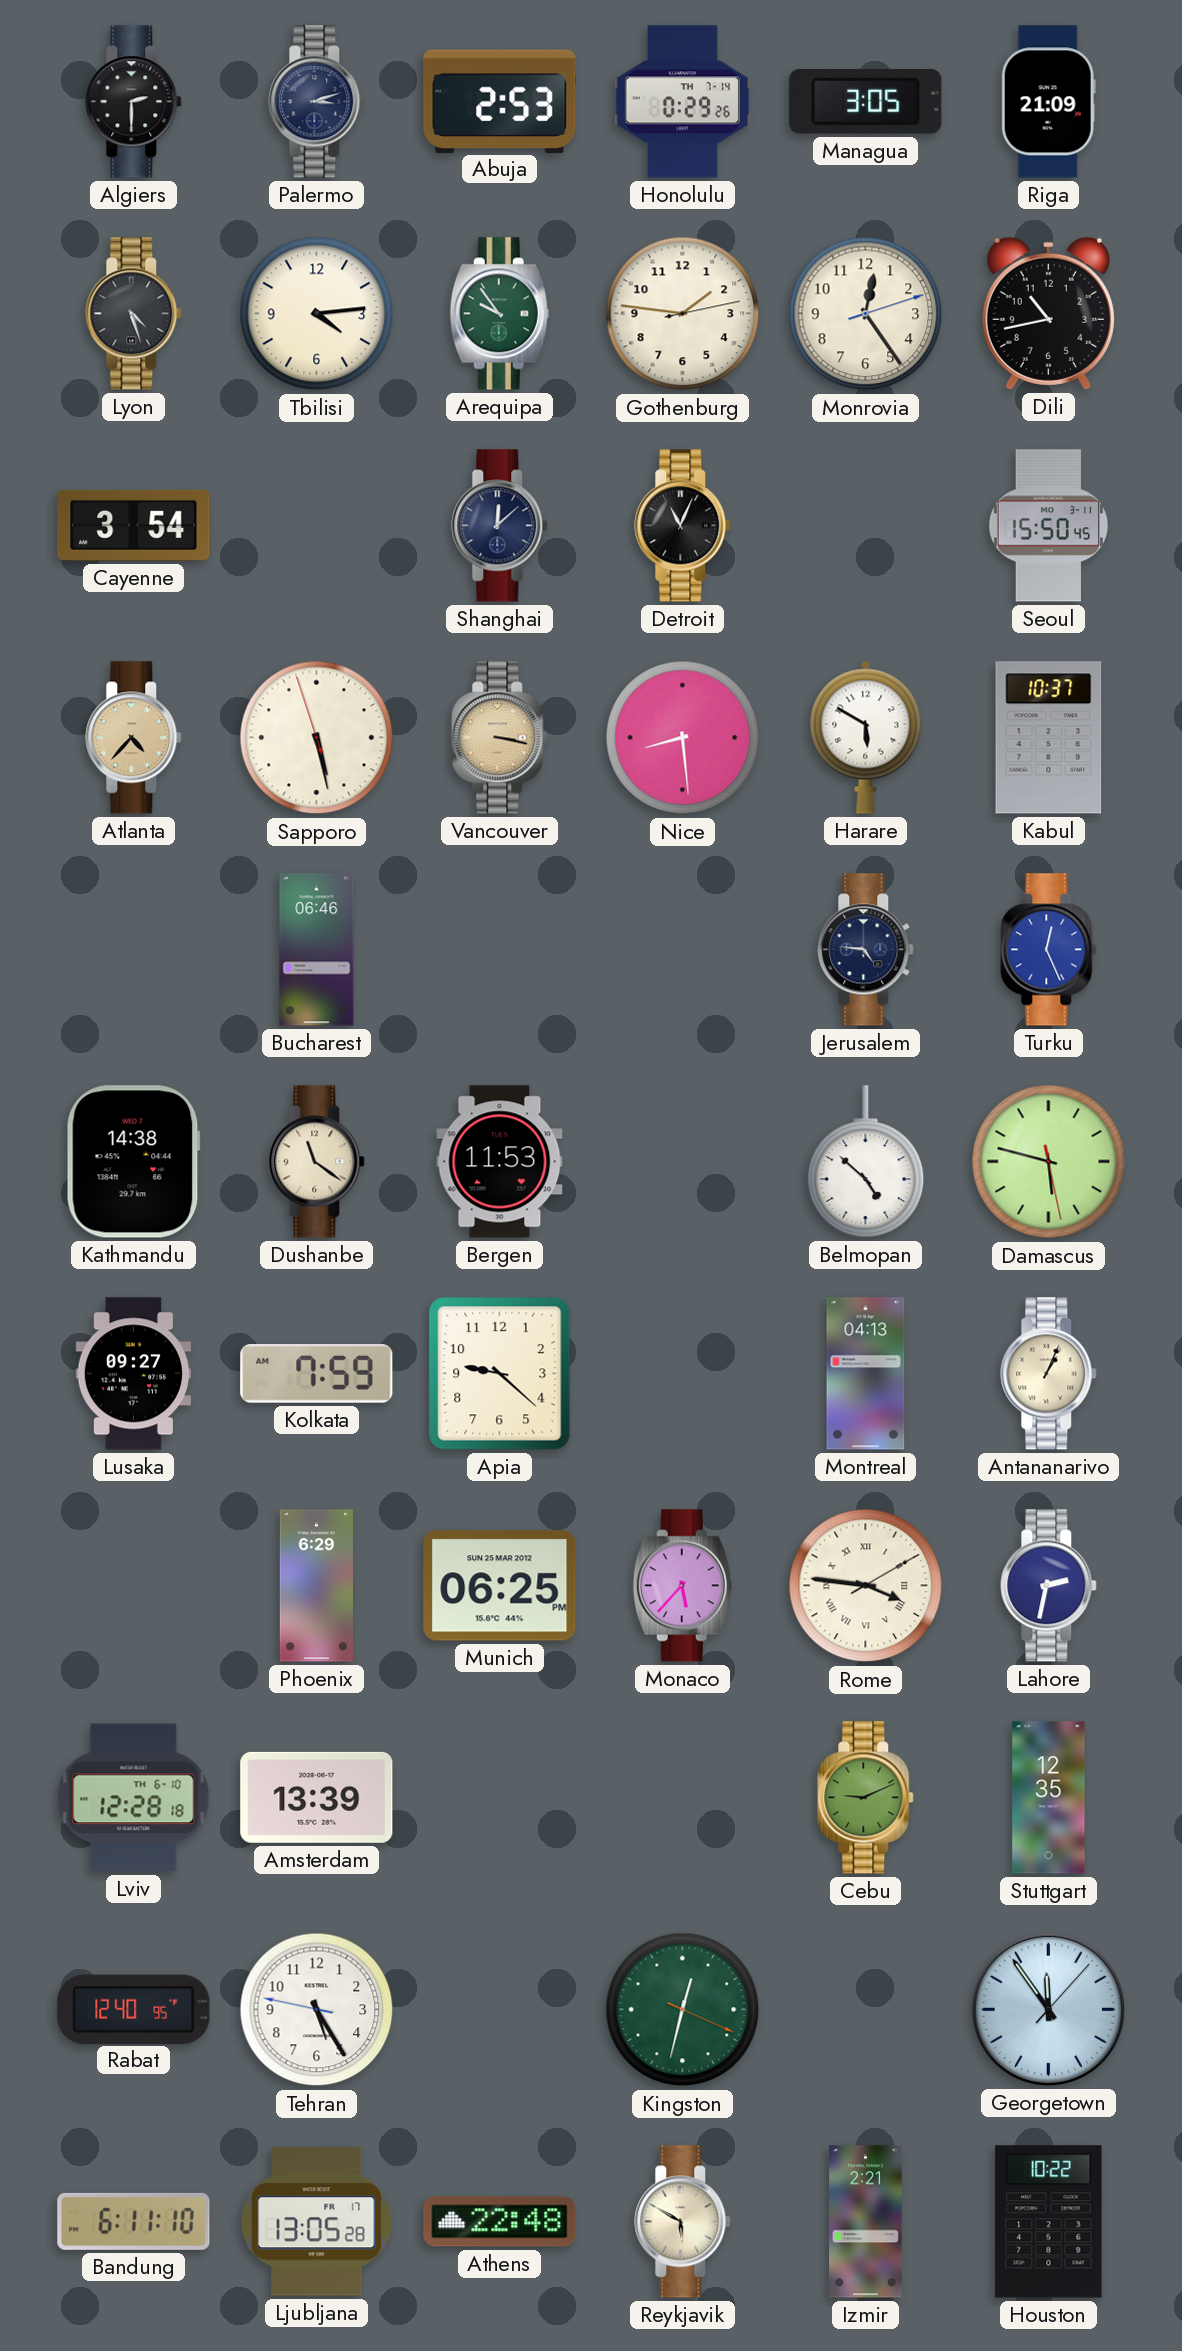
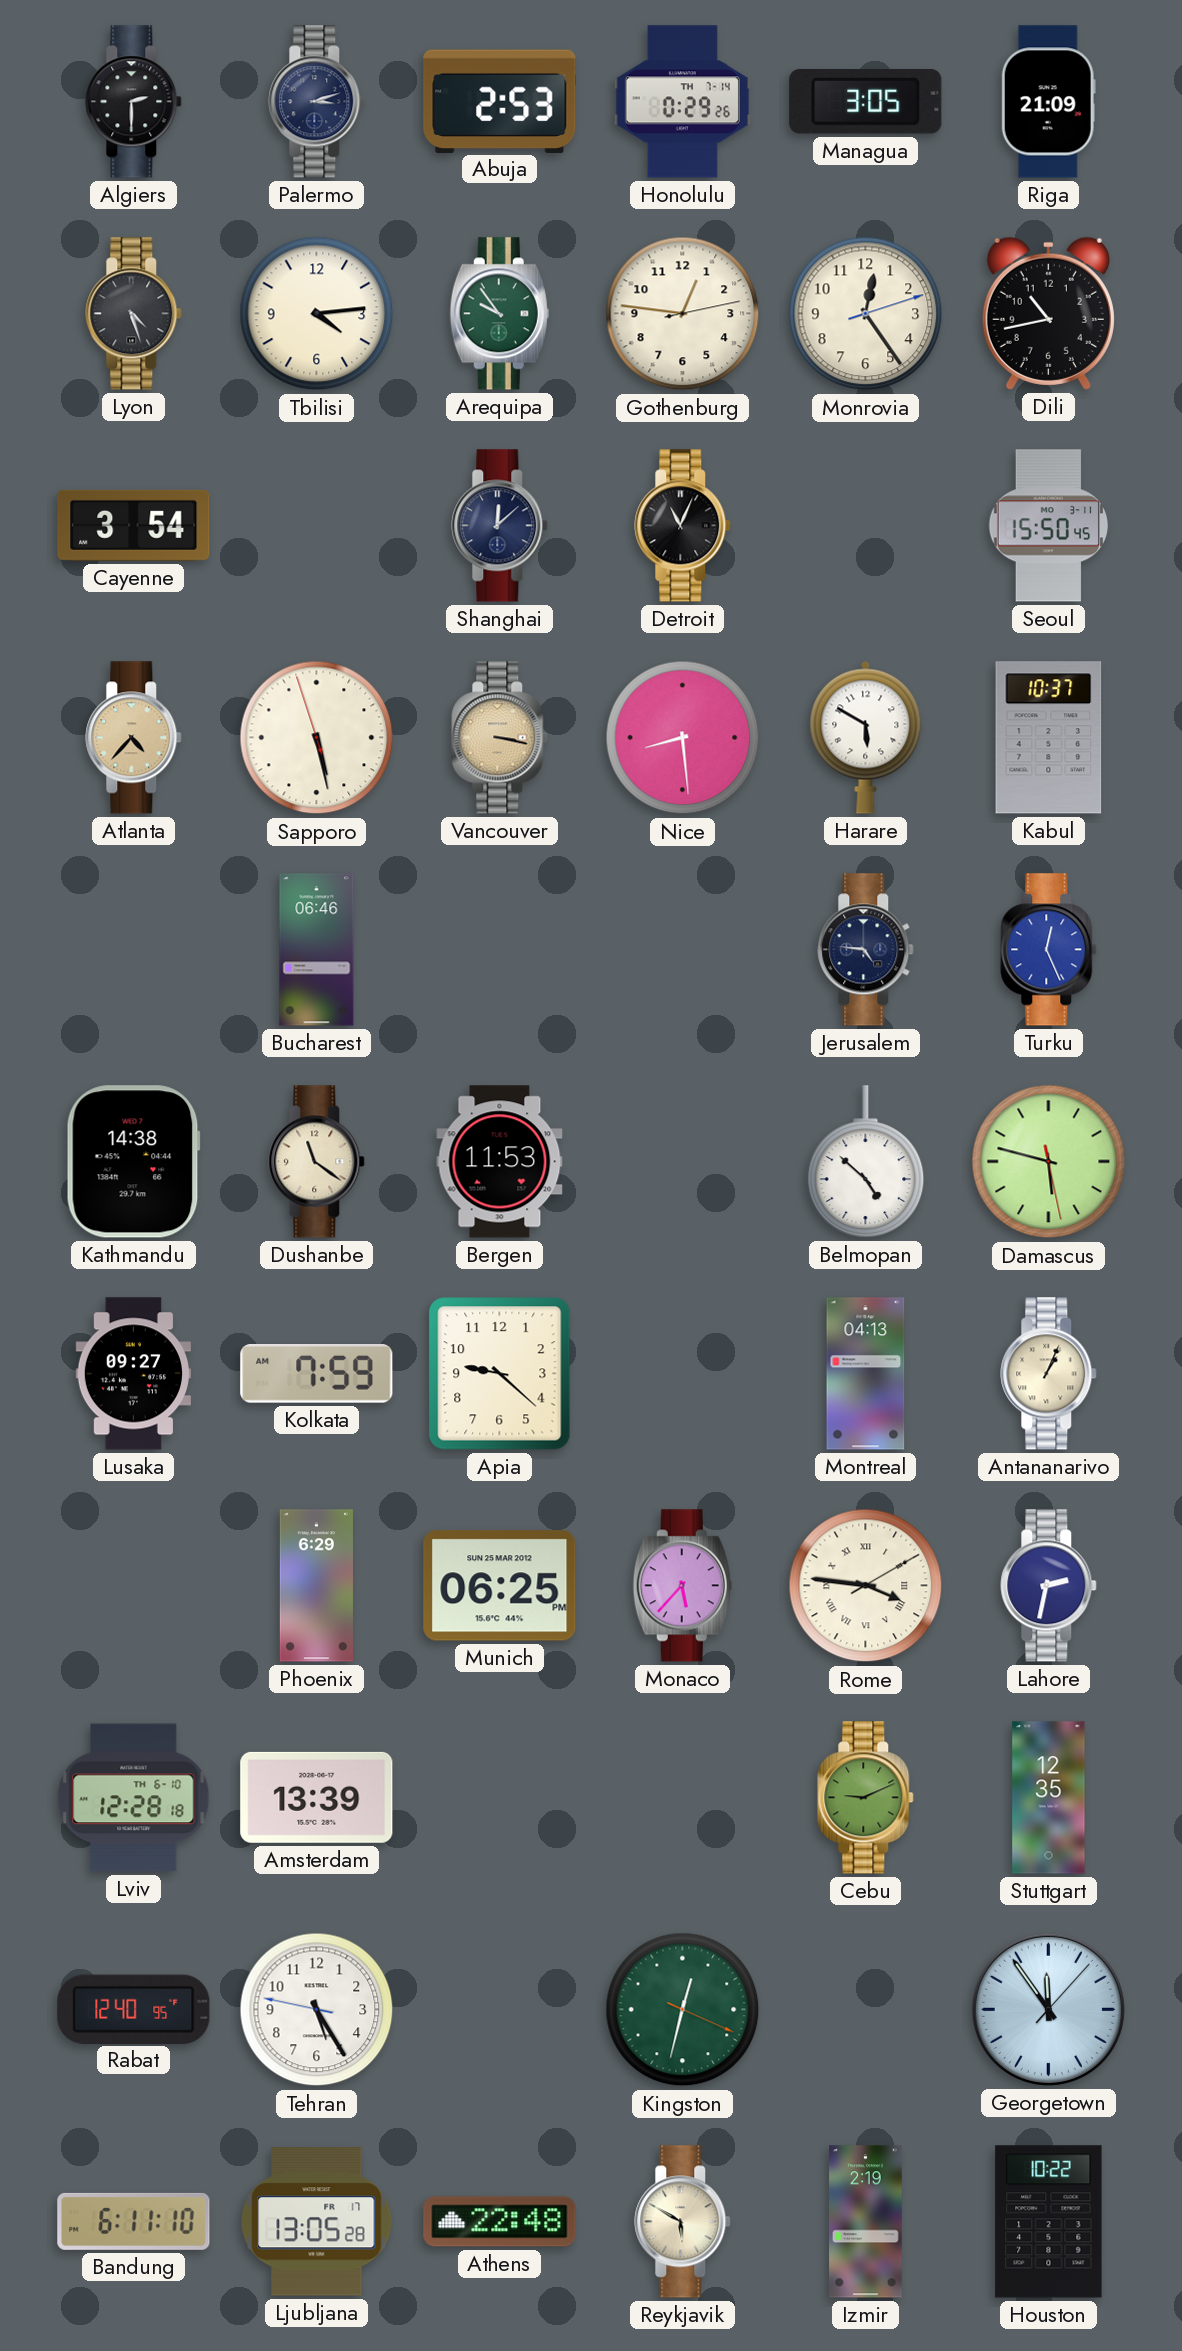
Gothenburg: 1:46 -> 12:46
Izmir: 2:21 -> 2:19
